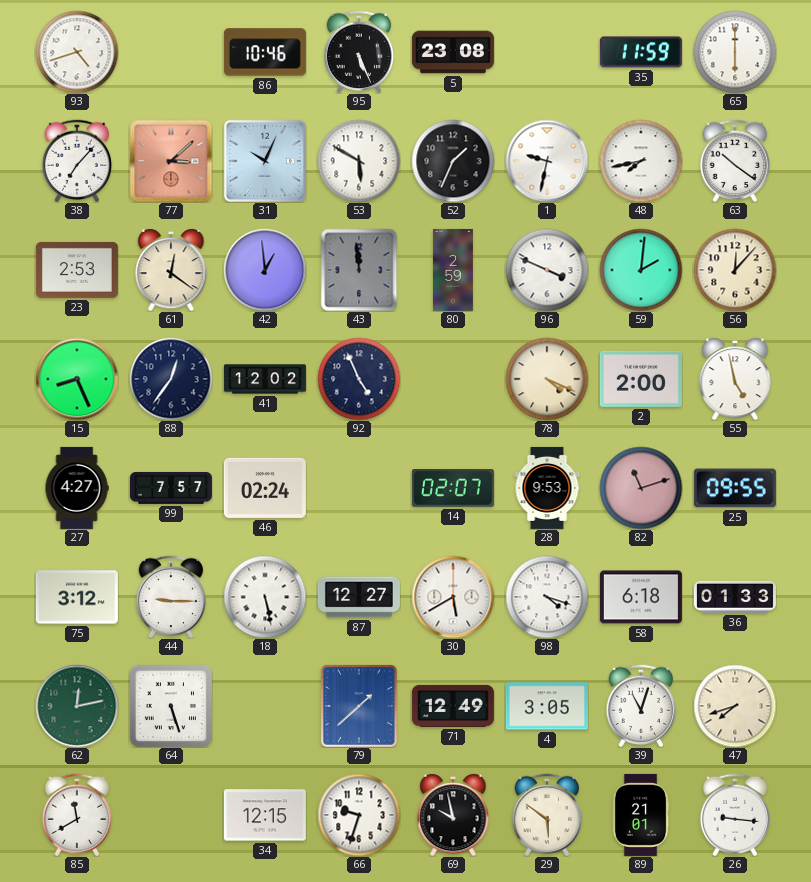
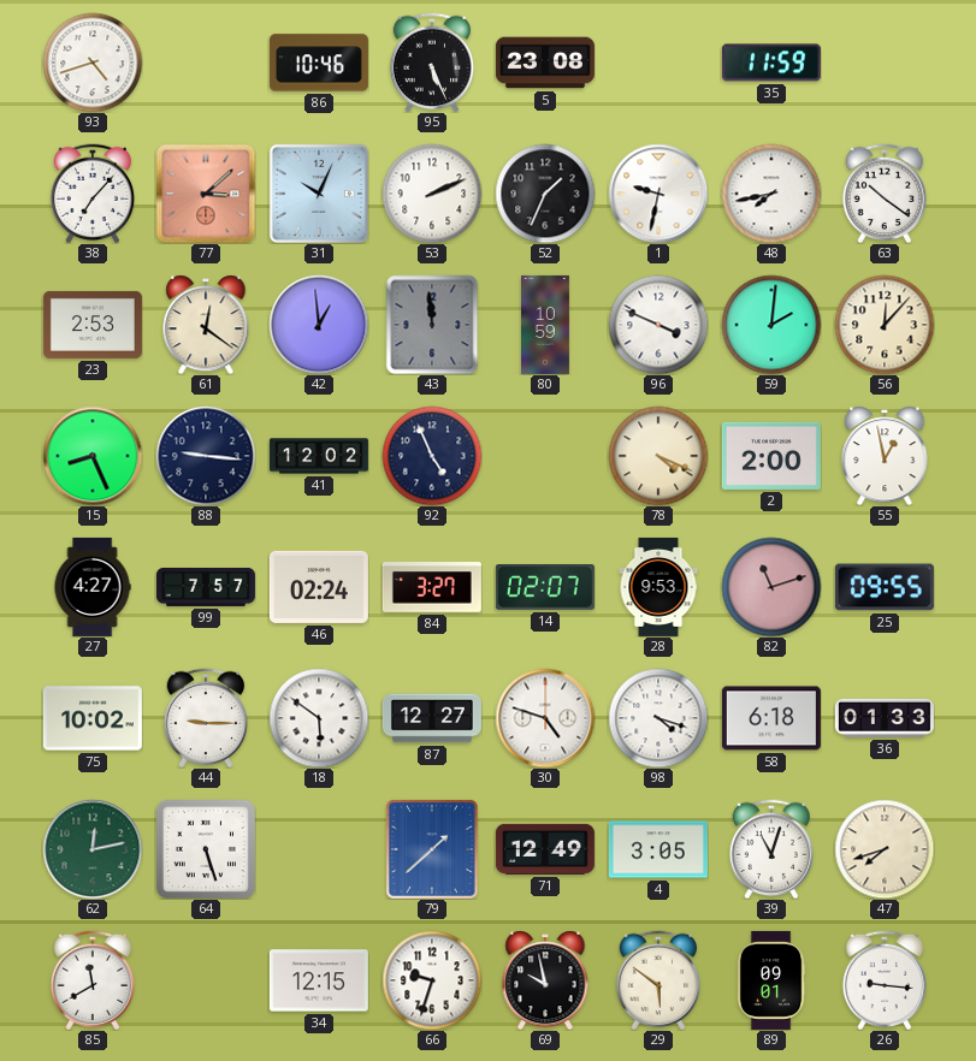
65: 6:00 -> none
53: 5:50 -> 2:11
80: 2:59 -> 10:59
88: 12:36 -> 9:16
55: 4:58 -> 12:58
84: none -> 3:27
75: 3:12 -> 10:02
18: 5:28 -> 5:51
30: 5:40 -> 4:48
89: 21:01 -> 09:01
